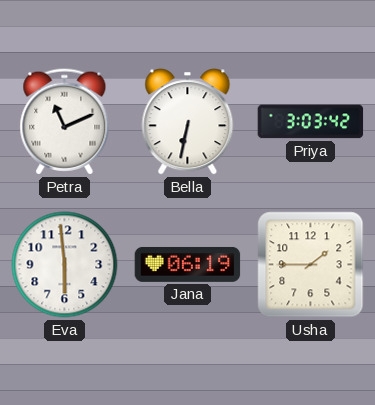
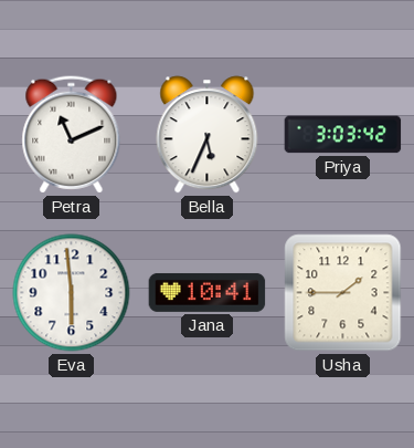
Bella: 6:32 -> 5:34
Jana: 06:19 -> 10:41
